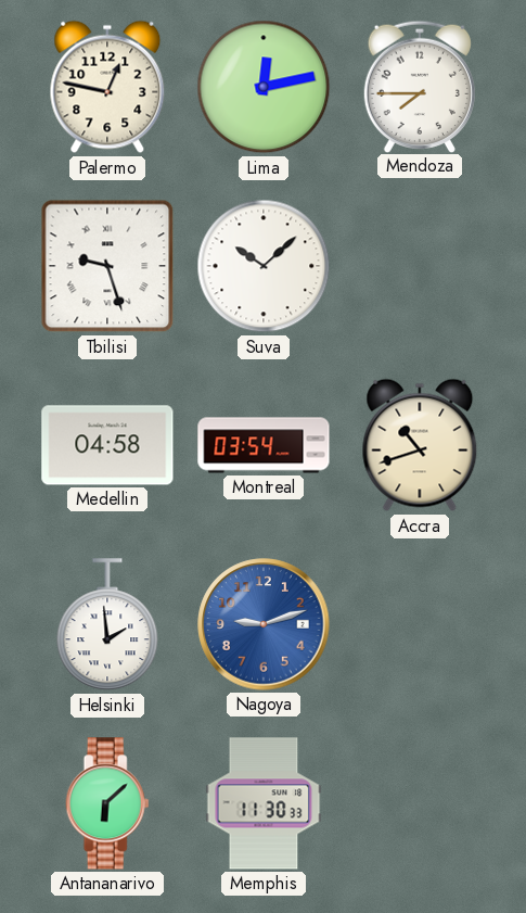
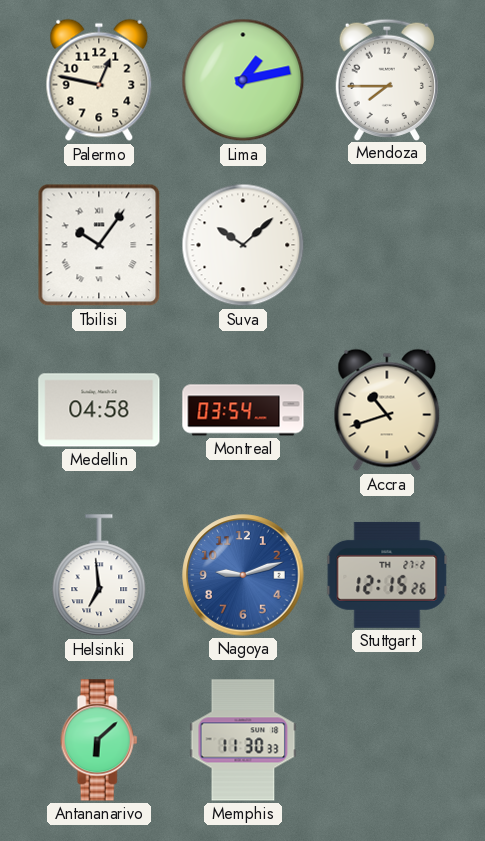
Lima: 12:13 -> 1:13
Tbilisi: 9:27 -> 10:06
Helsinki: 1:59 -> 6:59
Stuttgart: none -> 12:15
